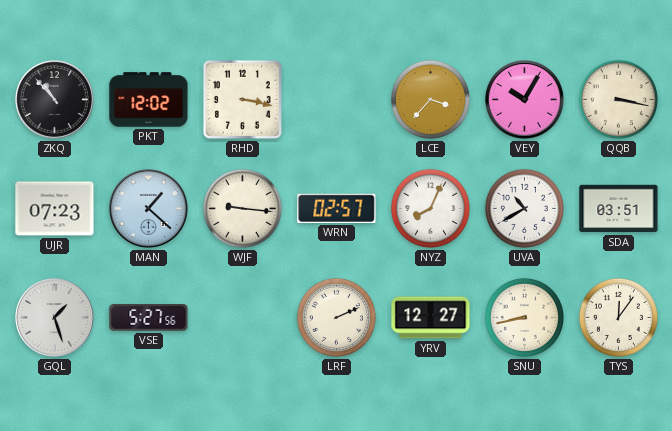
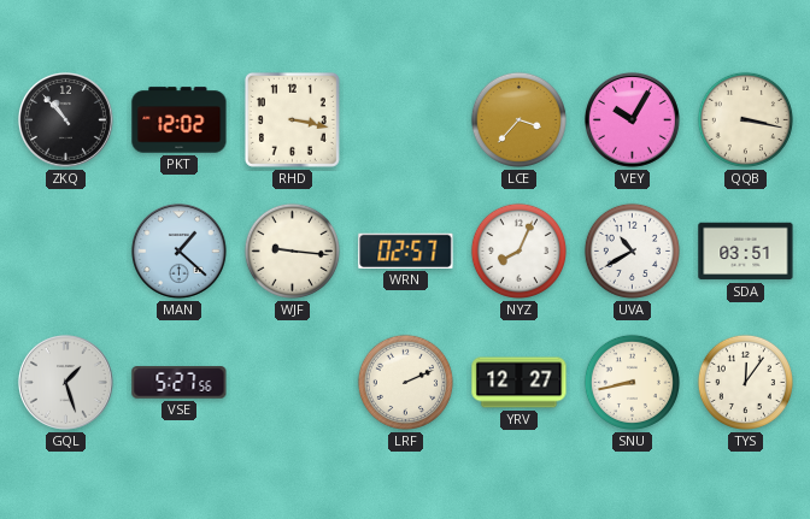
UJR: 07:23 -> none
